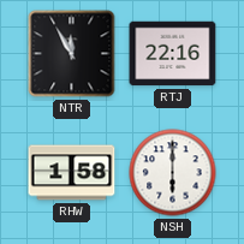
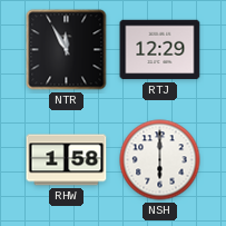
RTJ: 22:16 -> 12:29
